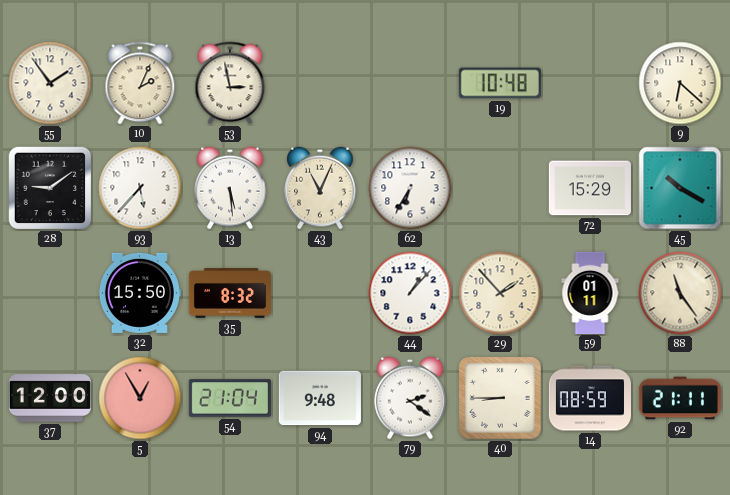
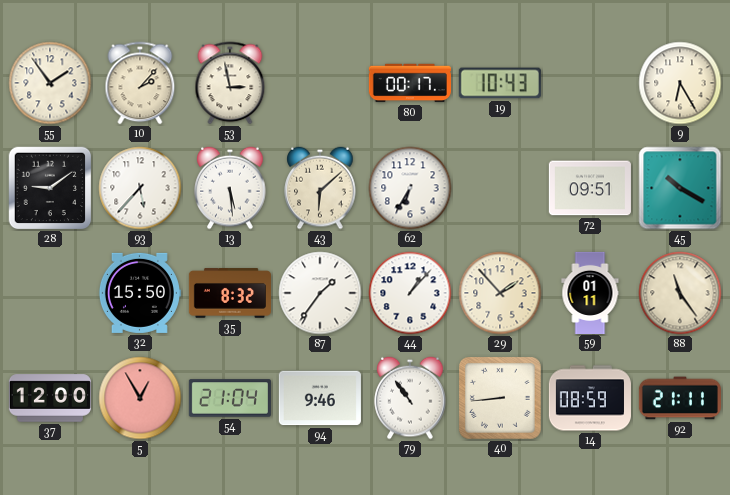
10: 2:04 -> 2:07
80: none -> 00:17
19: 10:48 -> 10:43
9: 6:22 -> 6:25
43: 11:04 -> 6:08
72: 15:29 -> 09:51
87: none -> 1:36
94: 9:48 -> 9:46
79: 2:21 -> 10:54
40: 8:45 -> 8:44
